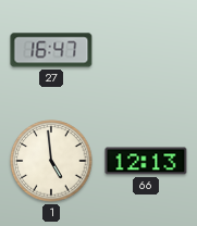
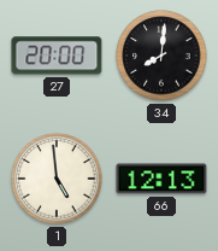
27: 16:47 -> 20:00
34: none -> 8:01
